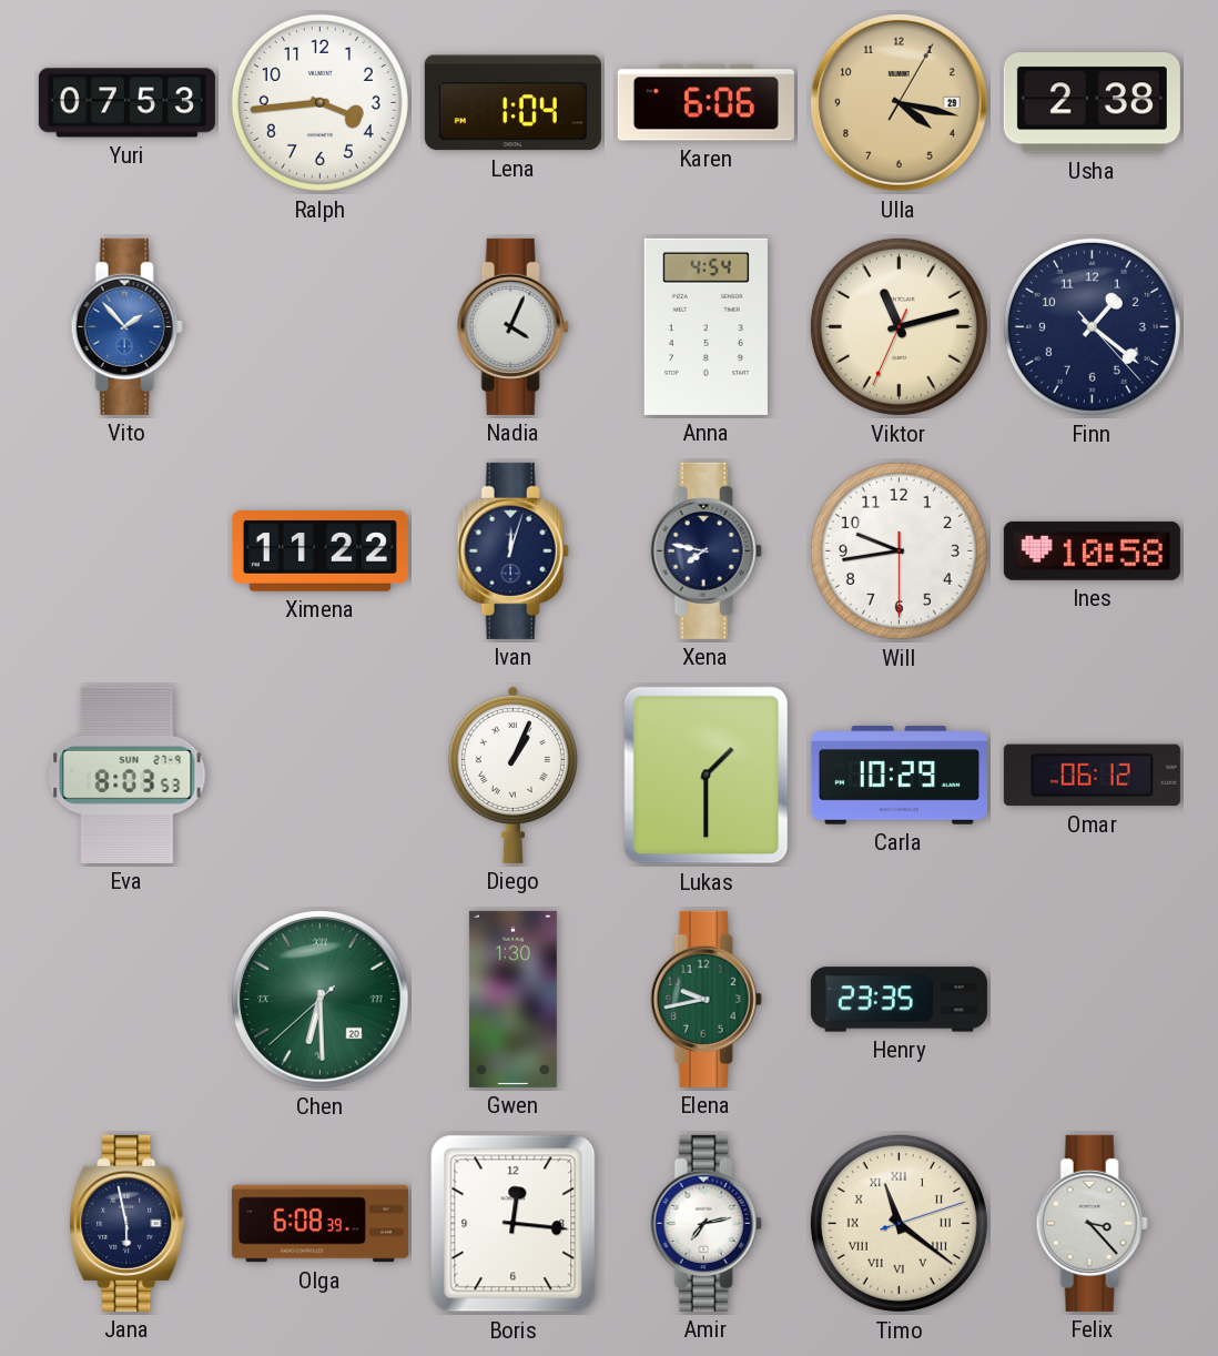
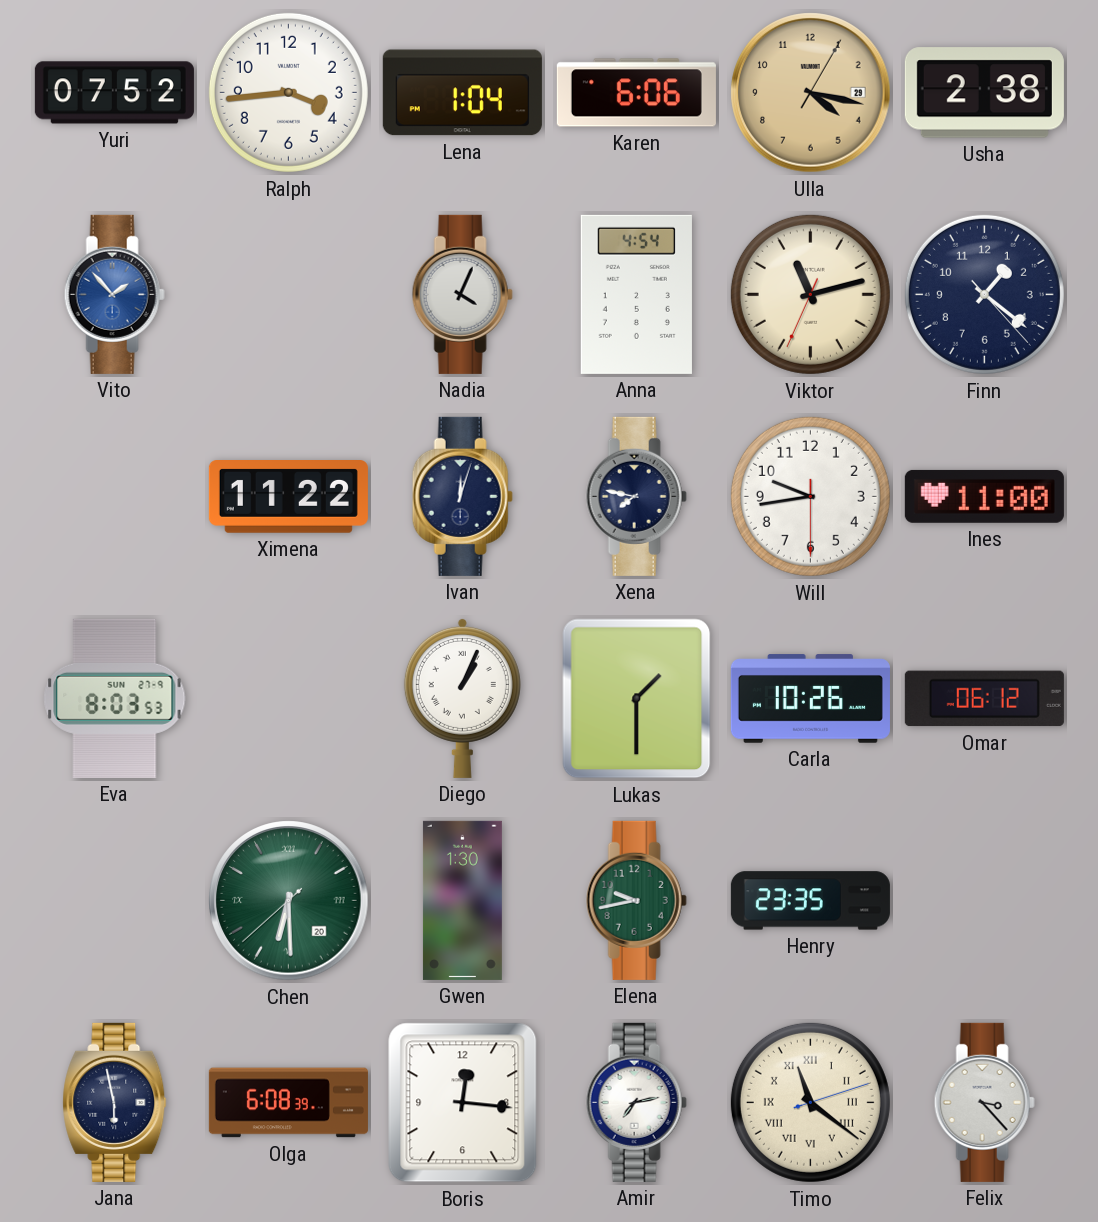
Yuri: 07:53 -> 07:52
Ines: 10:58 -> 11:00
Carla: 10:29 -> 10:26
